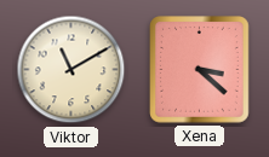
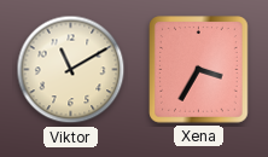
Xena: 3:22 -> 3:35
